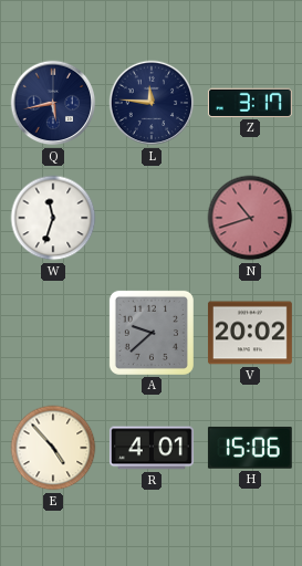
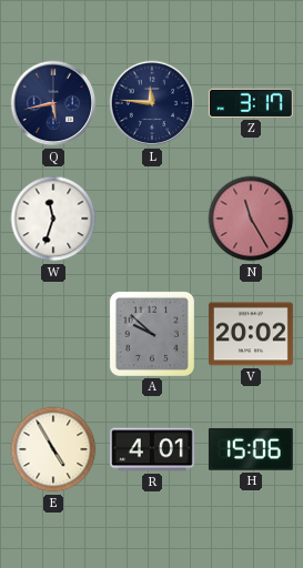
N: 10:42 -> 11:25
A: 9:38 -> 9:52
E: 4:53 -> 4:55
